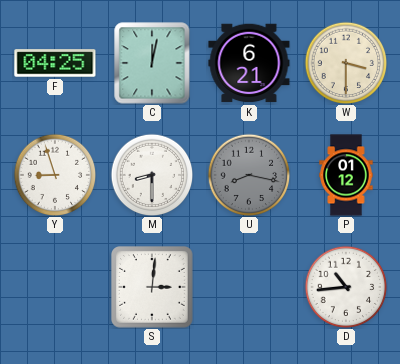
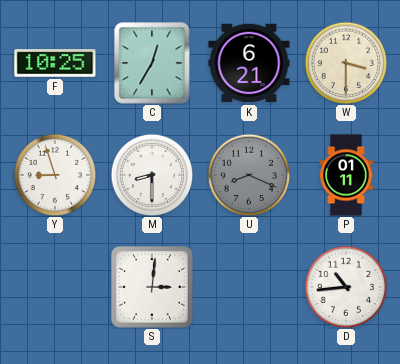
F: 04:25 -> 10:25
C: 12:02 -> 12:35
U: 8:17 -> 8:19
P: 01:12 -> 01:11
